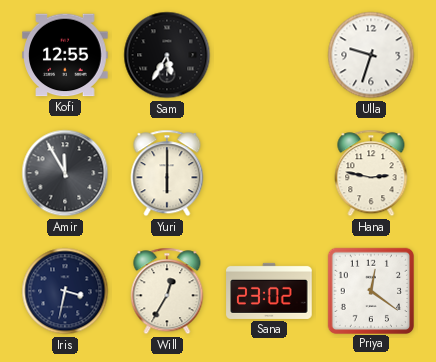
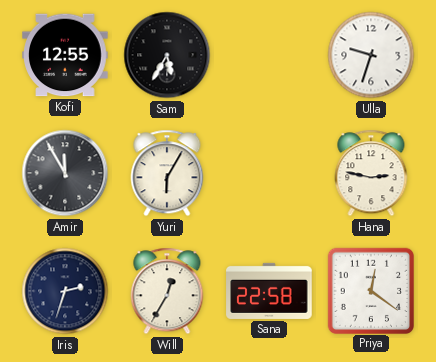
Yuri: 6:00 -> 6:05
Iris: 3:32 -> 2:33
Sana: 23:02 -> 22:58
